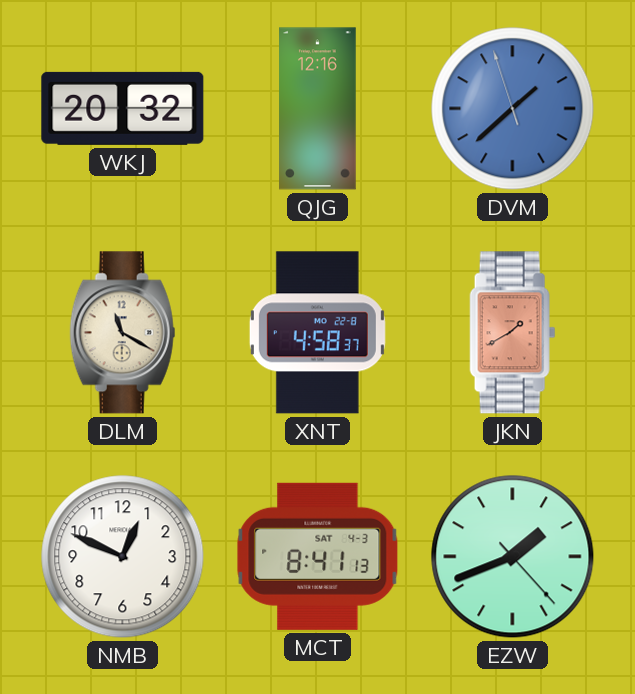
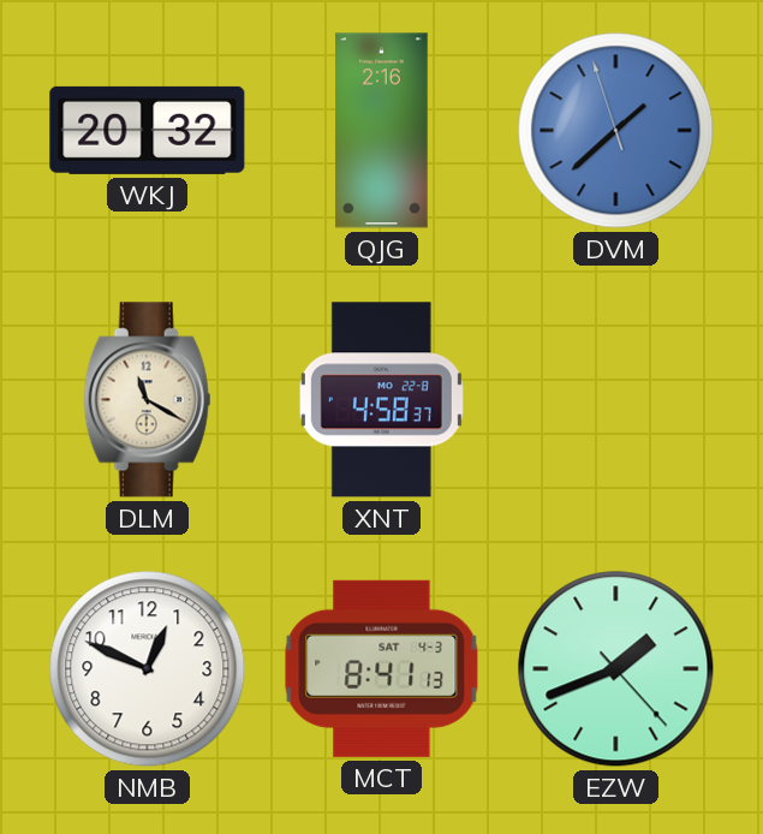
QJG: 12:16 -> 2:16
JKN: 1:40 -> none
